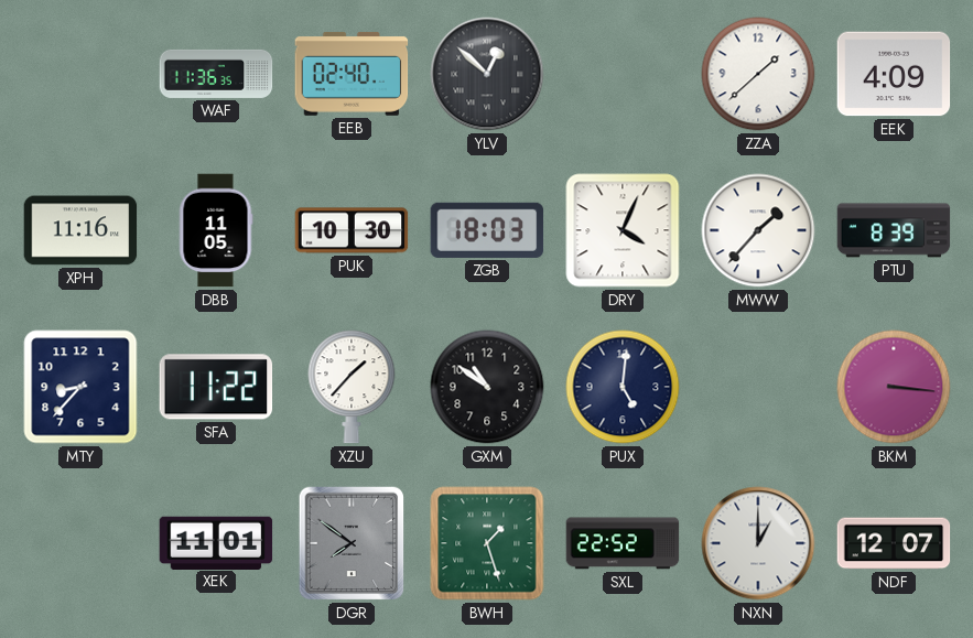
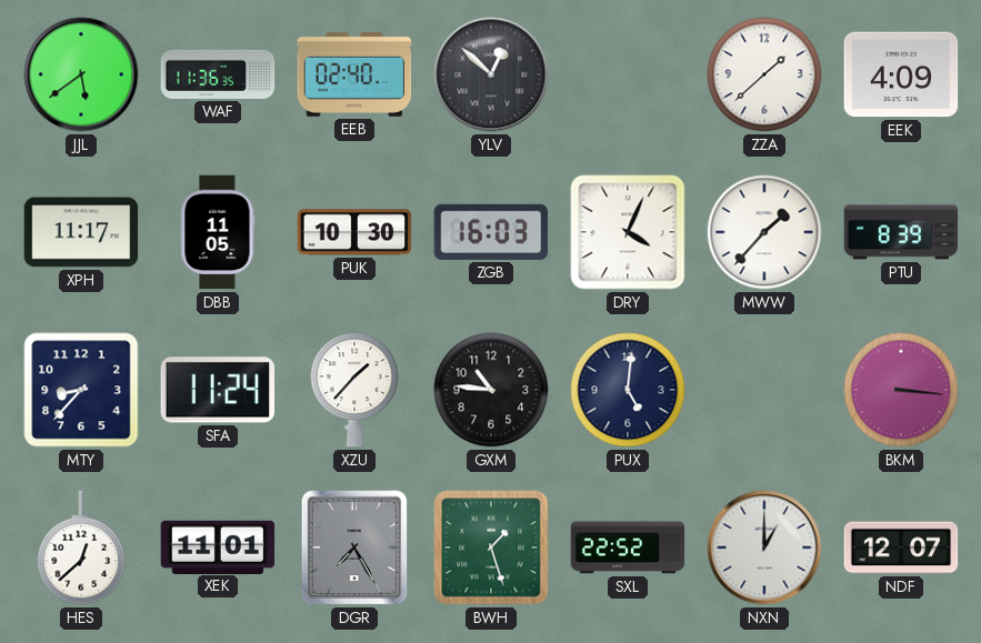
JJL: none -> 5:39
XPH: 11:16 -> 11:17
ZGB: 18:03 -> 16:03
SFA: 11:22 -> 11:24
GXM: 10:51 -> 10:46
HES: none -> 12:38
DGR: 7:51 -> 7:25
